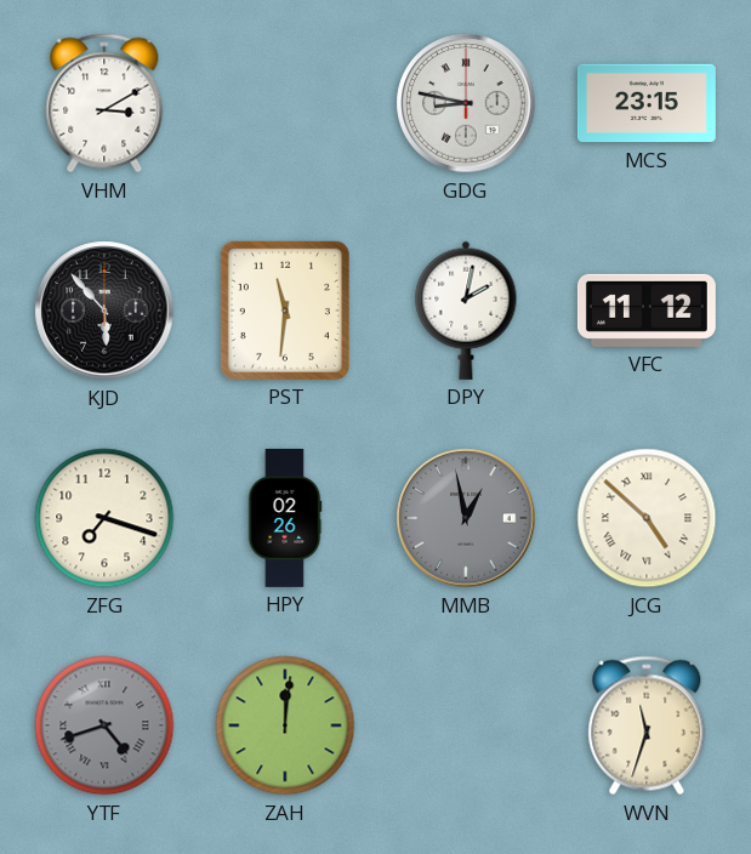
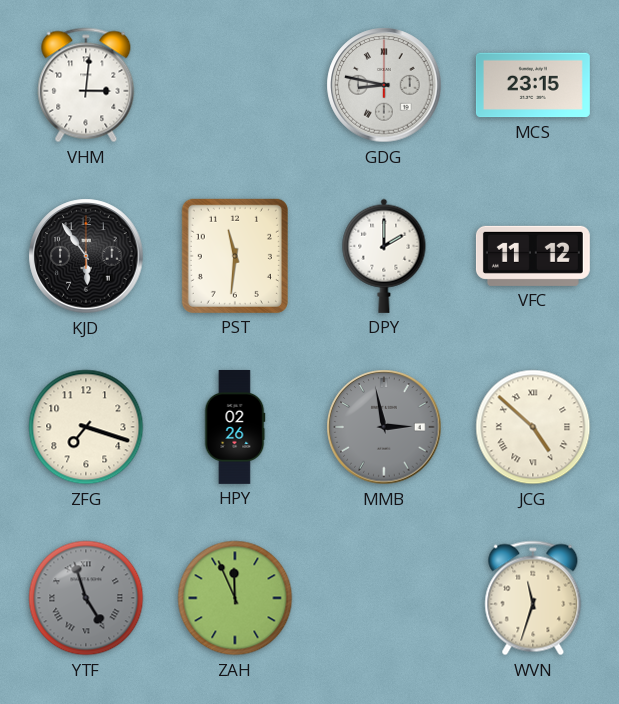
VHM: 3:10 -> 3:01
KJD: 5:53 -> 5:54
DPY: 2:02 -> 2:00
MMB: 12:58 -> 2:58
YTF: 4:42 -> 4:57
ZAH: 12:01 -> 11:56
